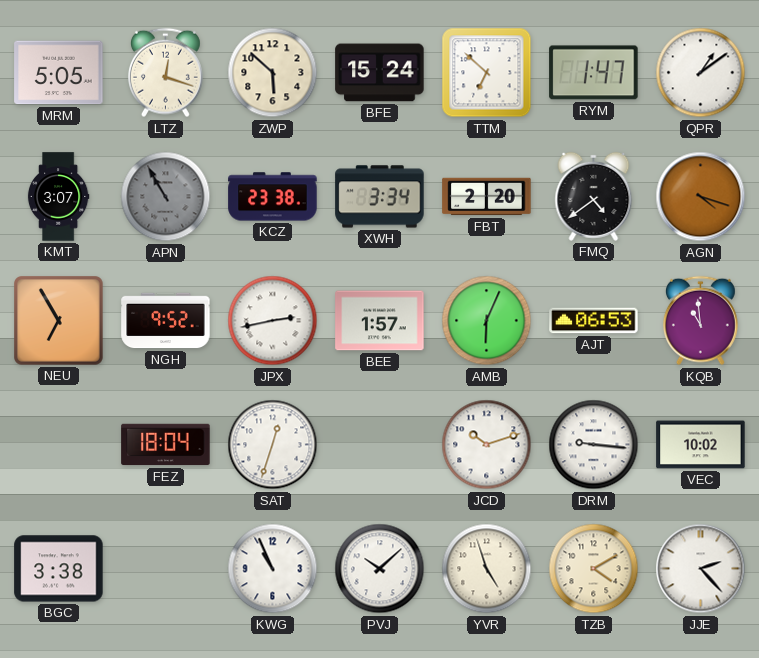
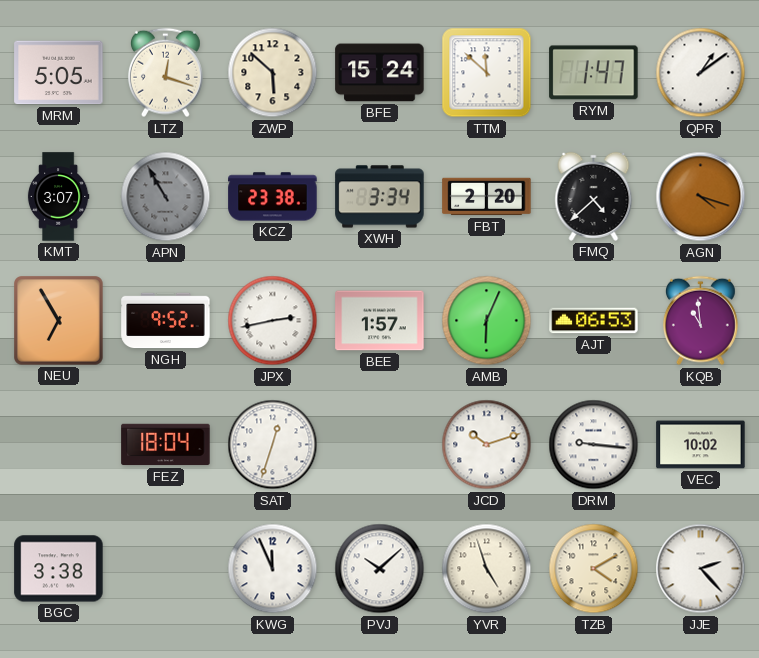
TTM: 6:52 -> 11:52
FMQ: 4:39 -> 4:38
KWG: 10:56 -> 11:56
